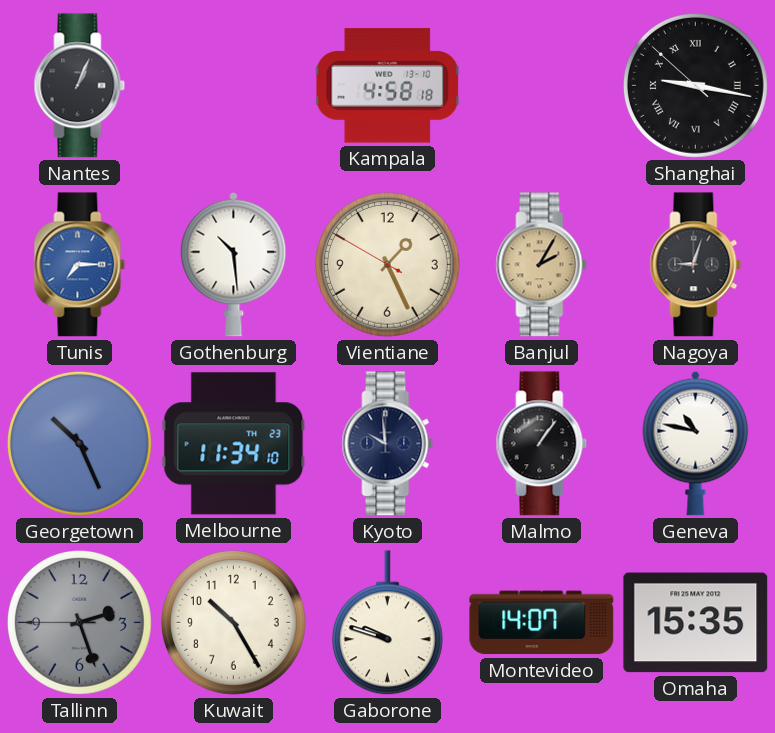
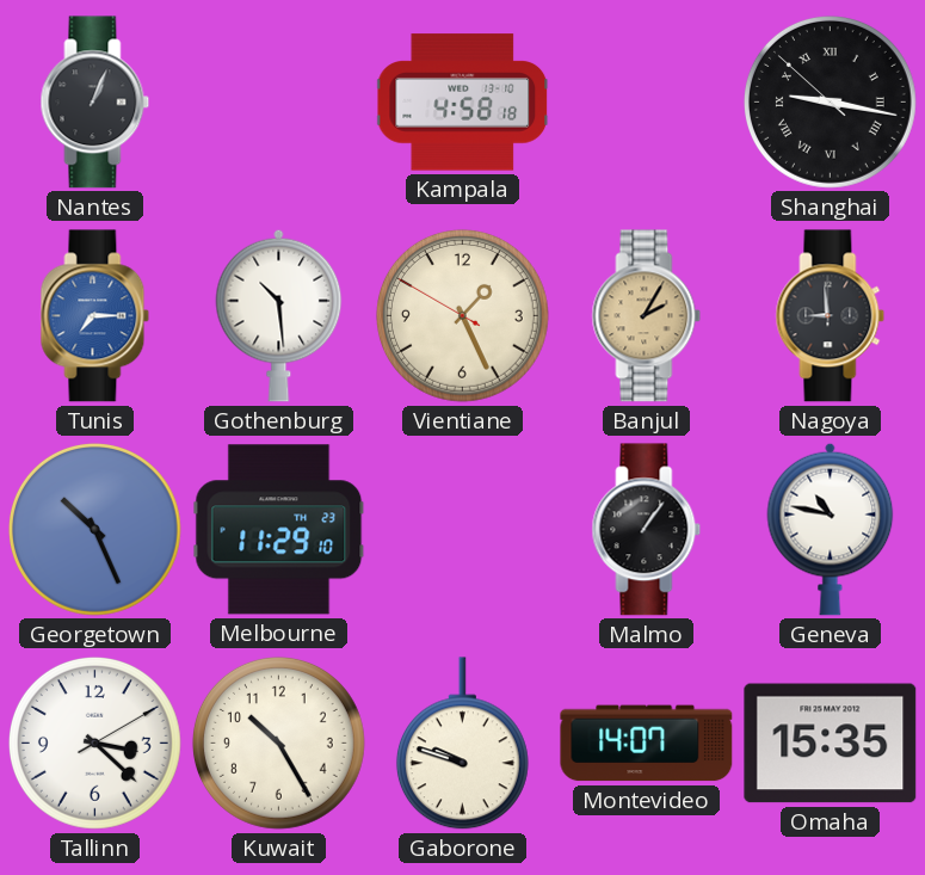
Nagoya: 9:03 -> 8:59
Melbourne: 11:34 -> 11:29
Kyoto: 9:59 -> none
Tallinn: 2:26 -> 3:22
Tallinn dial: grey -> white
